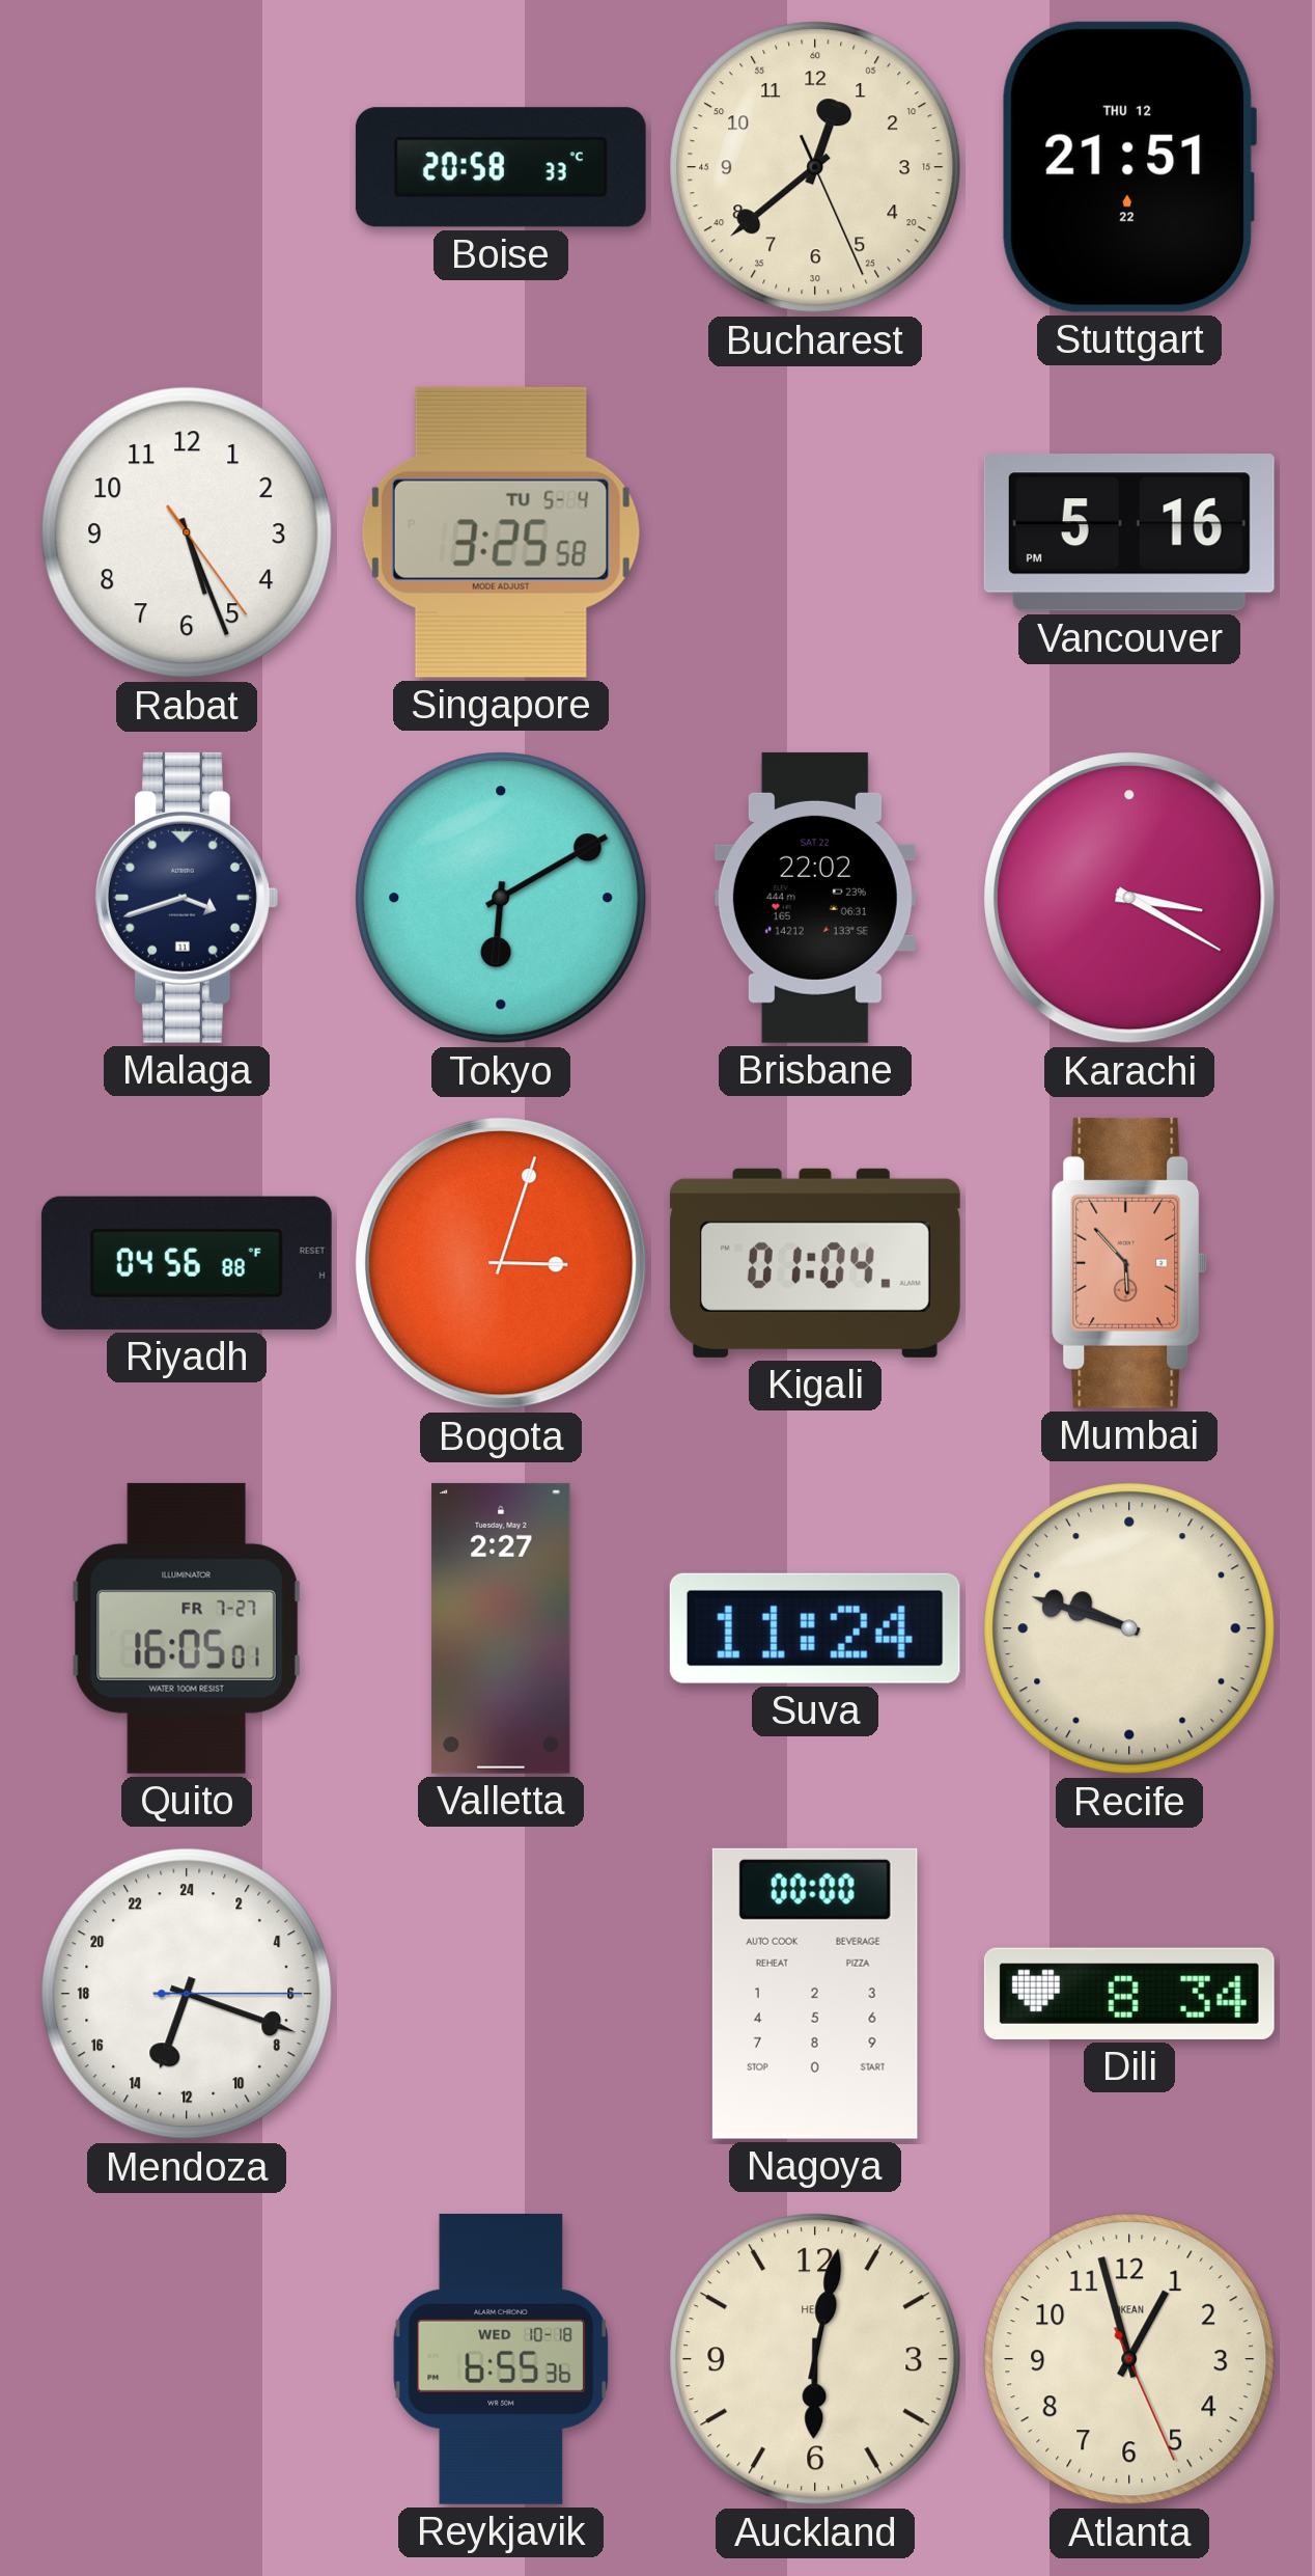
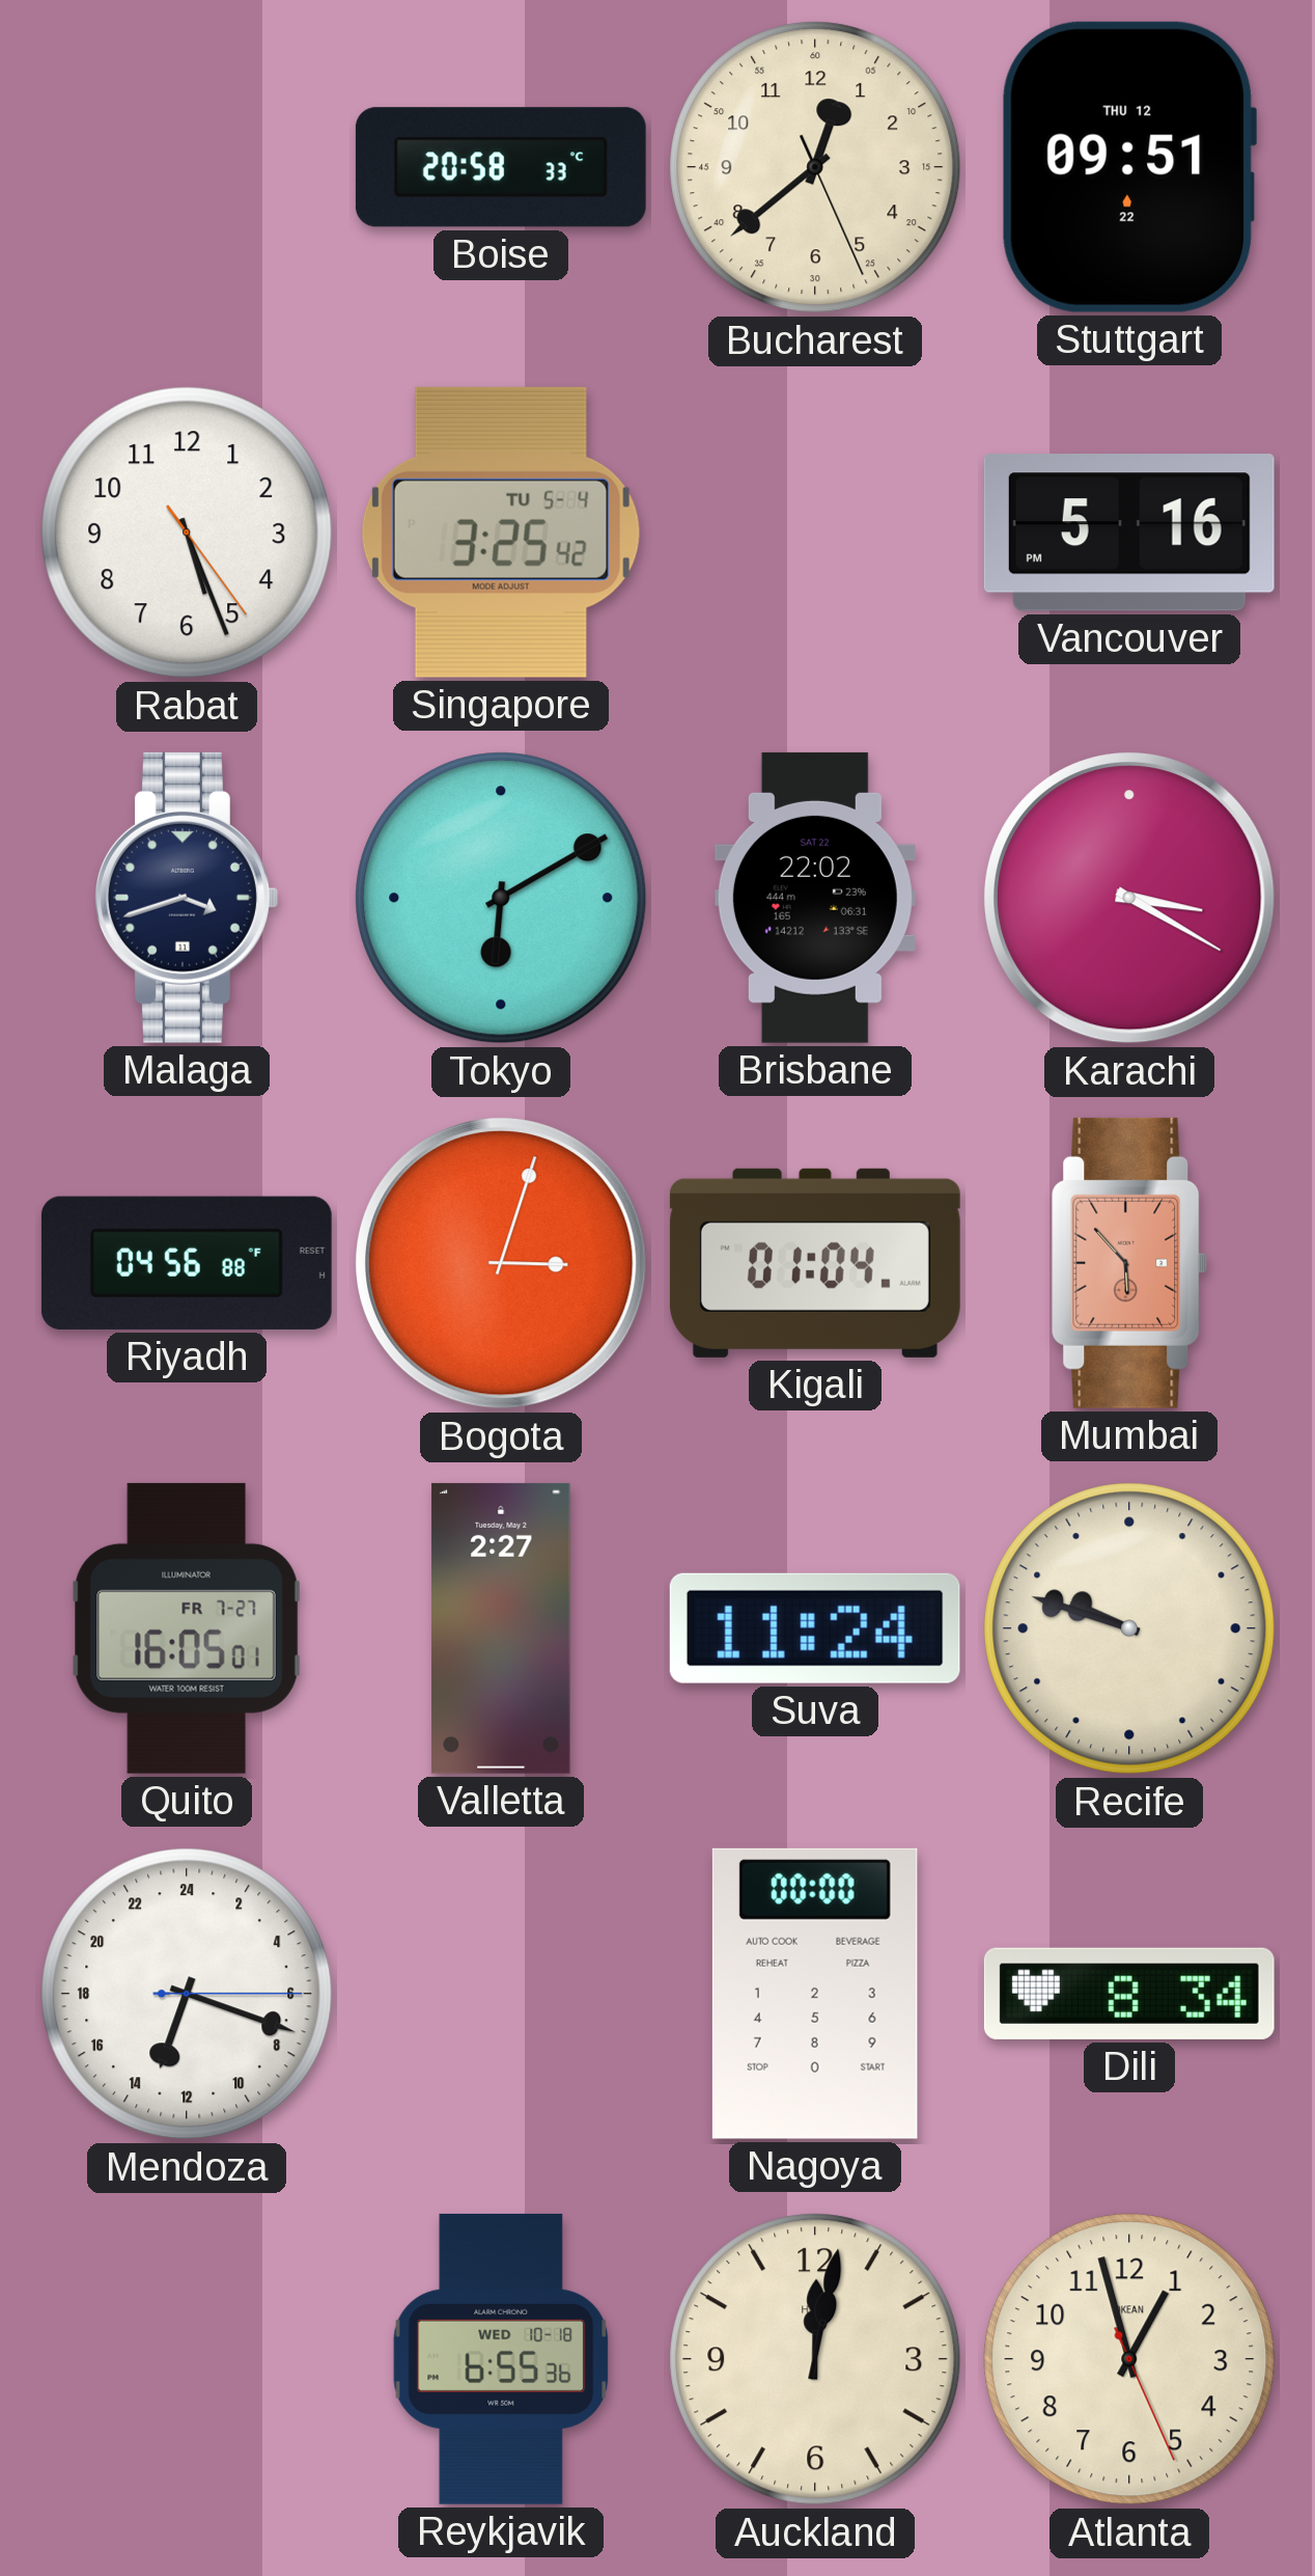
Stuttgart: 21:51 -> 09:51
Singapore: 3:25:58 -> 3:25:42
Auckland: 6:02 -> 12:02
